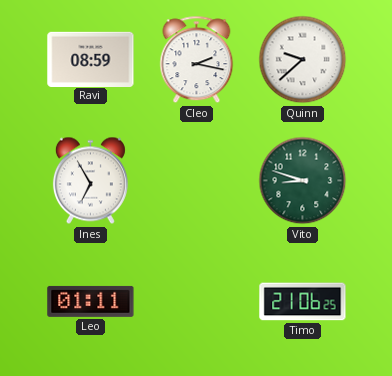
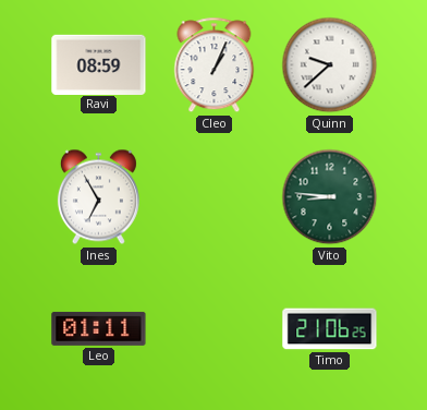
Cleo: 2:17 -> 1:04
Vito: 8:48 -> 8:46
